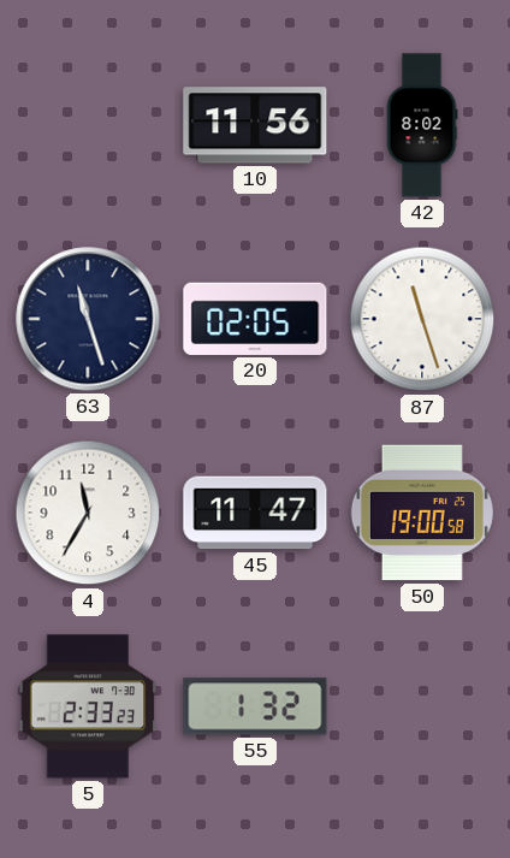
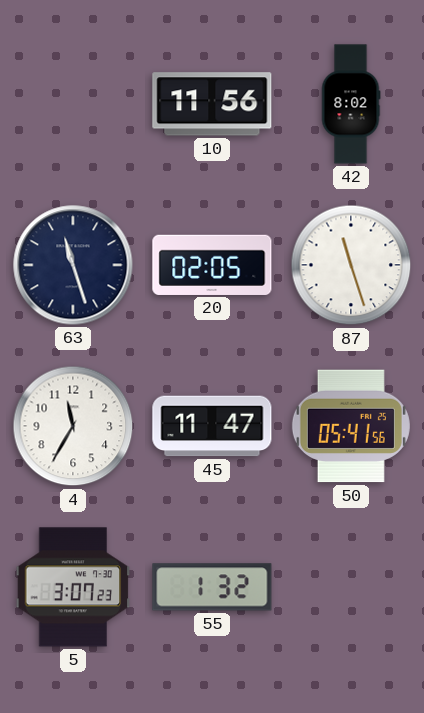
50: 19:00 -> 05:41
5: 2:33 -> 3:07
